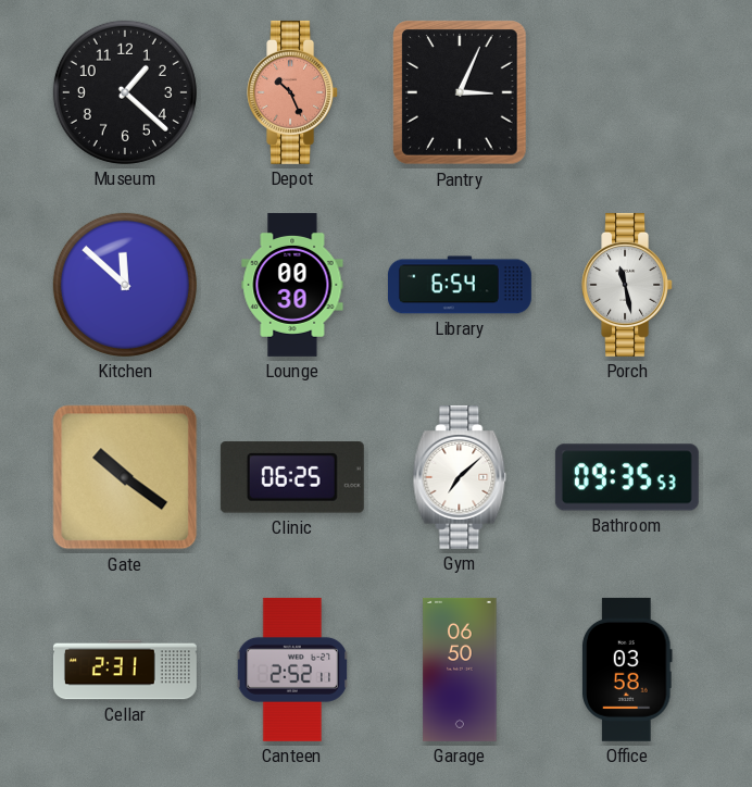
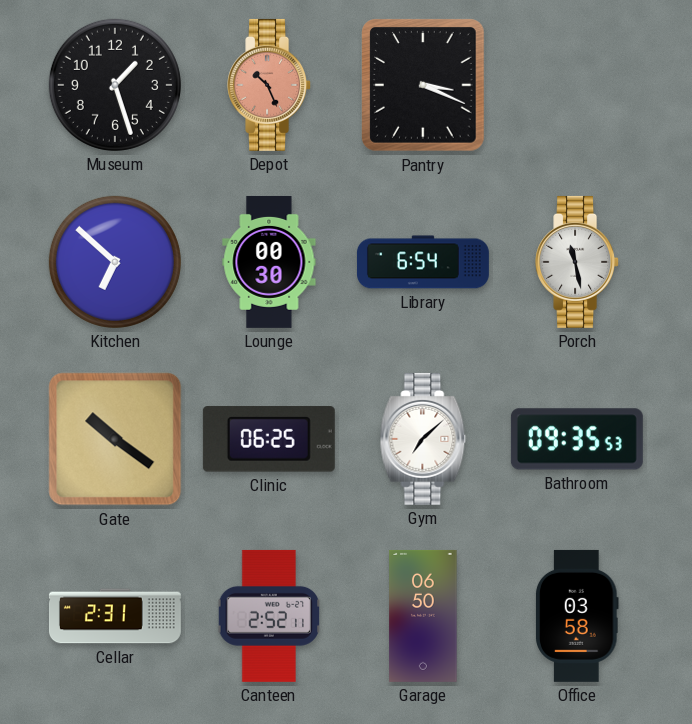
Museum: 1:22 -> 1:27
Pantry: 3:04 -> 3:19
Kitchen: 11:52 -> 6:52
